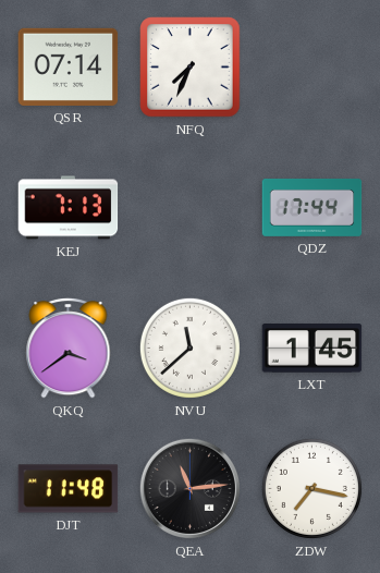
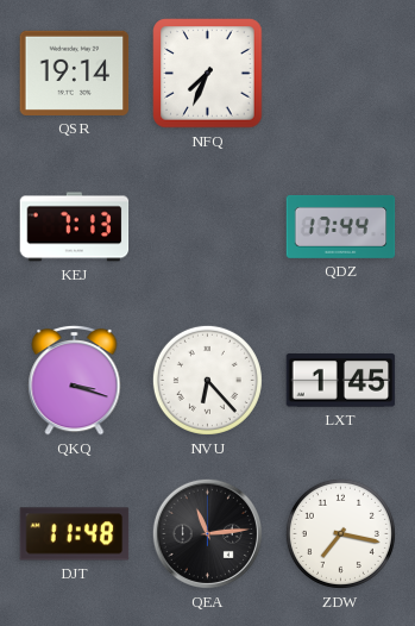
QSR: 07:14 -> 19:14
QKQ: 3:39 -> 3:18
NVU: 11:38 -> 6:23
